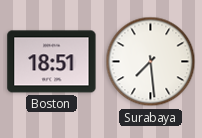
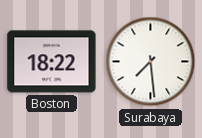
Boston: 18:51 -> 18:22
